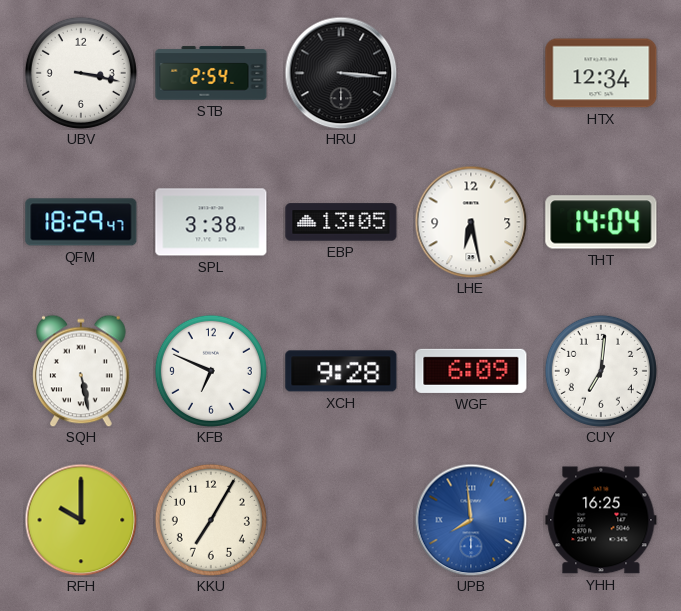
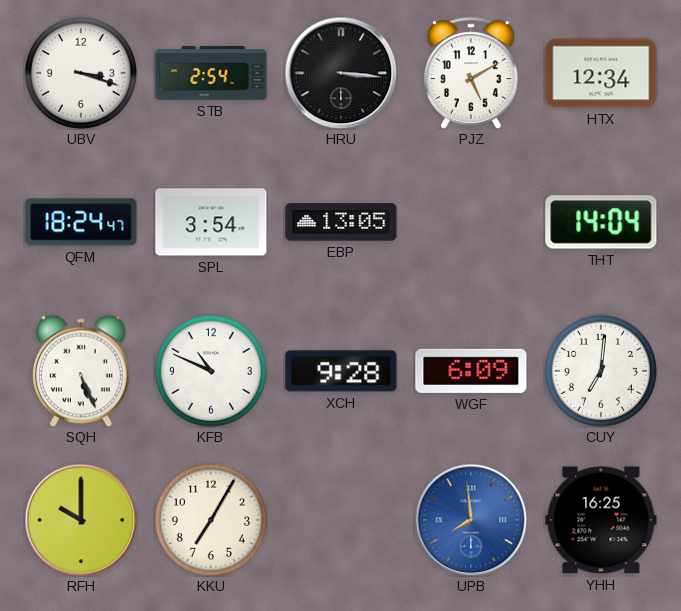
UBV: 3:17 -> 3:18
PJZ: none -> 5:10
QFM: 18:29 -> 18:24
SPL: 3:38 -> 3:54
LHE: 6:28 -> none
SQH: 5:28 -> 5:26
KFB: 6:49 -> 10:49
